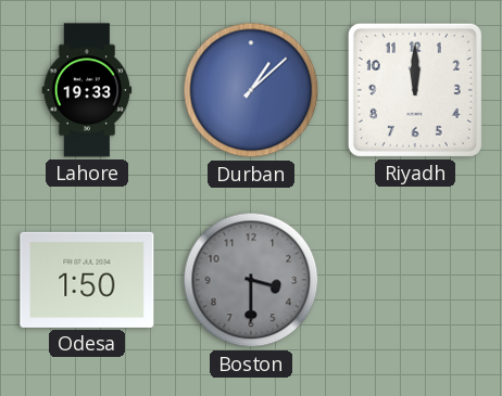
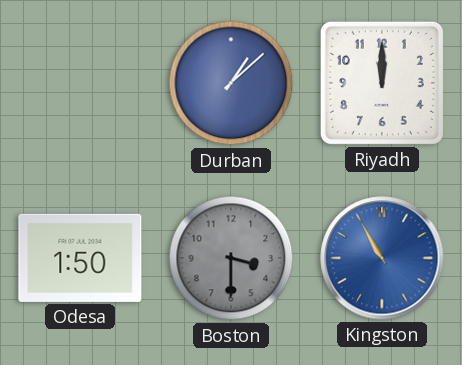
Lahore: 19:33 -> none
Kingston: none -> 10:55
